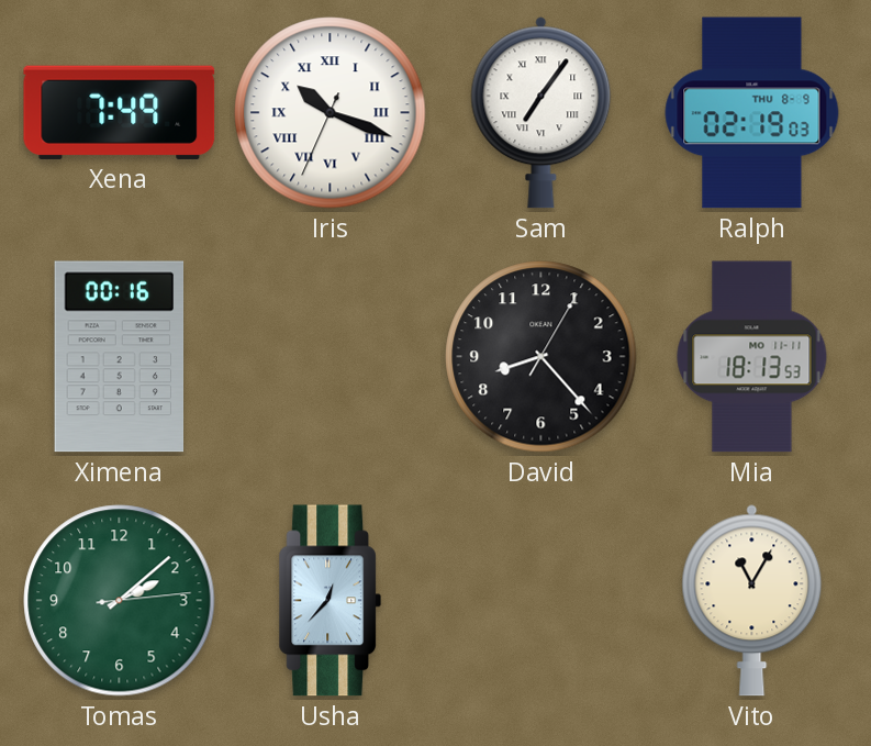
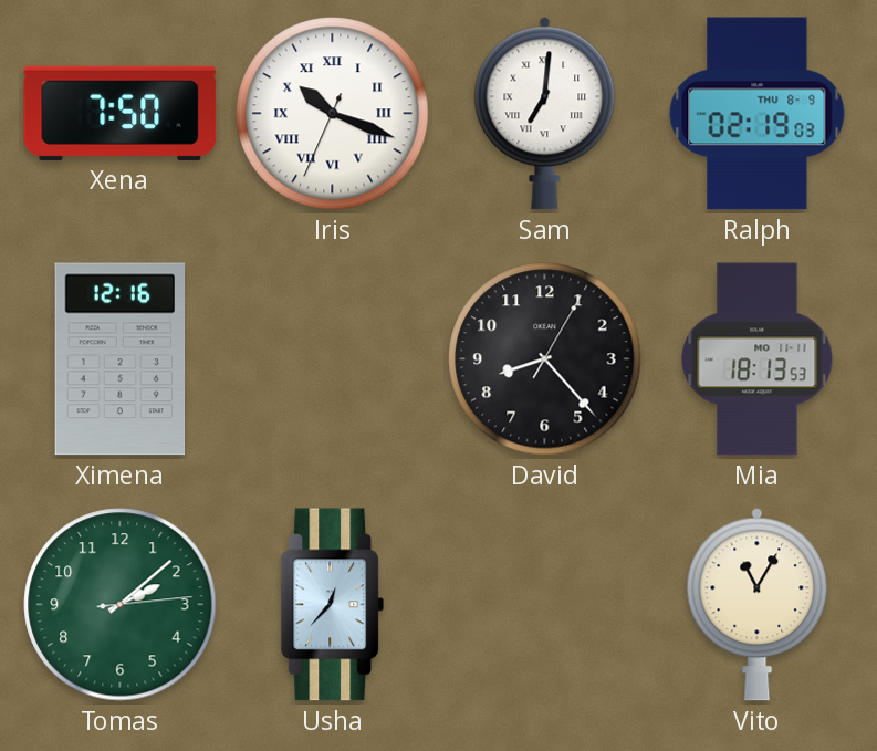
Xena: 7:49 -> 7:50
Sam: 7:06 -> 7:01
Ximena: 00:16 -> 12:16
